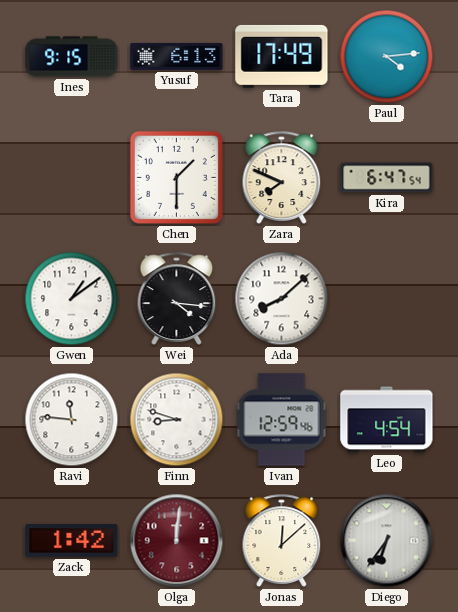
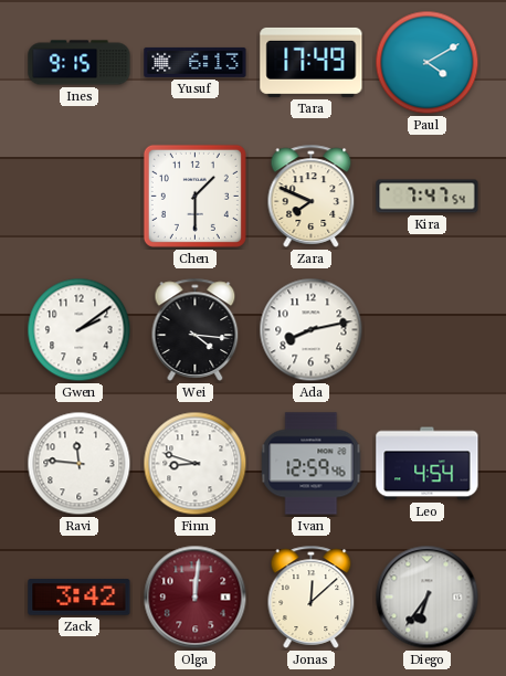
Paul: 4:14 -> 4:10
Kira: 6:47 -> 7:47
Gwen: 1:09 -> 2:09
Ada: 8:08 -> 8:13
Zack: 1:42 -> 3:42
